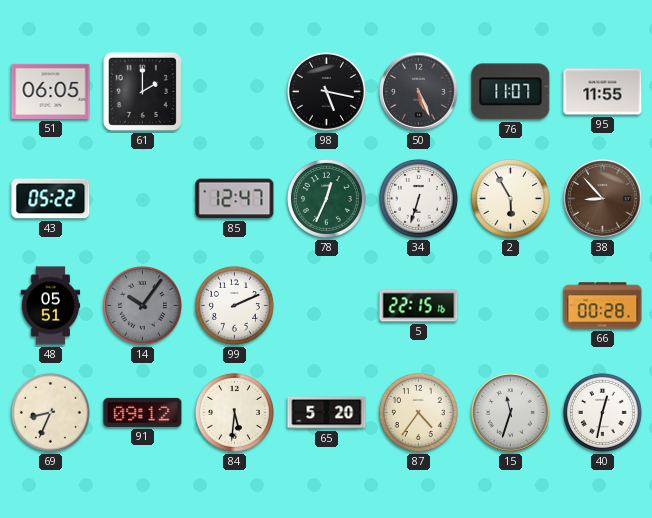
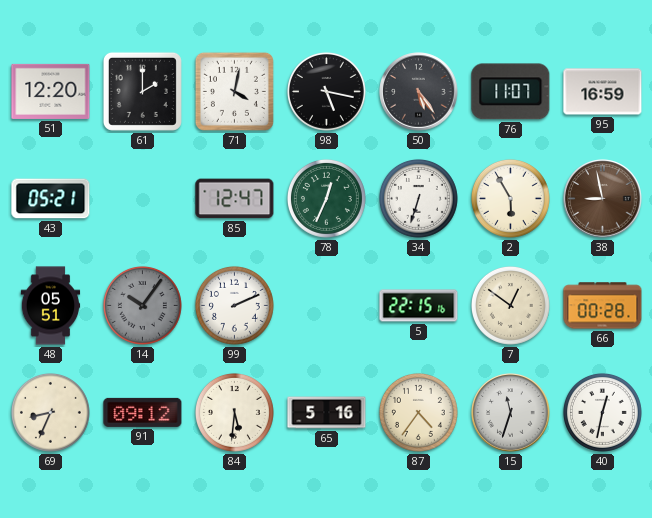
51: 06:05 -> 12:20
71: none -> 4:02
50: 5:26 -> 5:24
95: 11:55 -> 16:59
43: 05:22 -> 05:21
38: 8:53 -> 8:58
7: none -> 12:51
65: 5:20 -> 5:16
